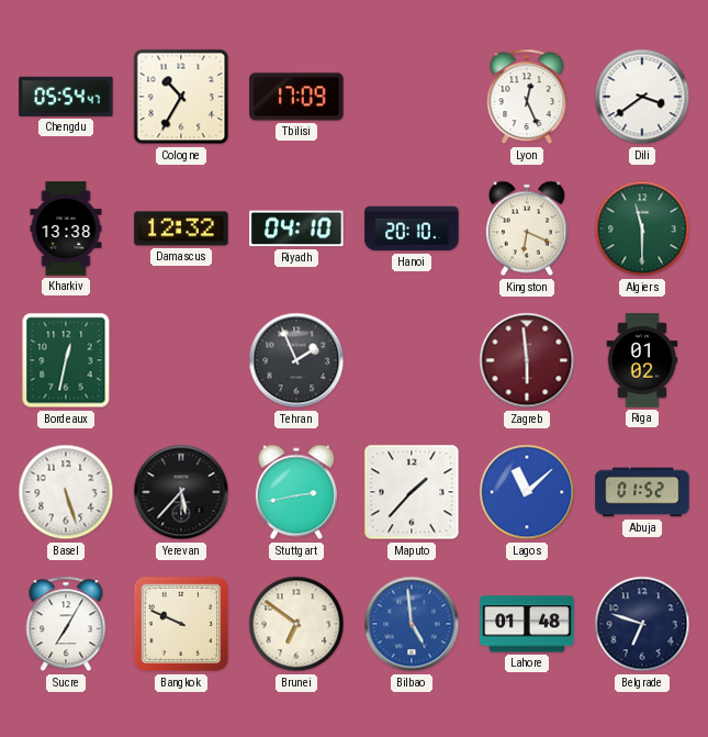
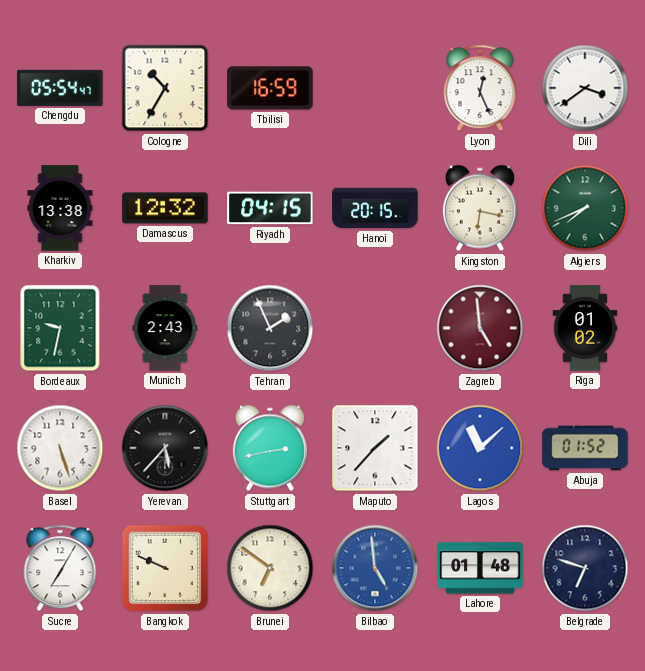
Tbilisi: 17:09 -> 16:59
Riyadh: 04:10 -> 04:15
Hanoi: 20:10 -> 20:15
Kingston: 6:19 -> 6:17
Algiers: 11:30 -> 7:41
Bordeaux: 12:32 -> 9:32
Munich: none -> 2:43
Zagreb: 5:59 -> 4:59
